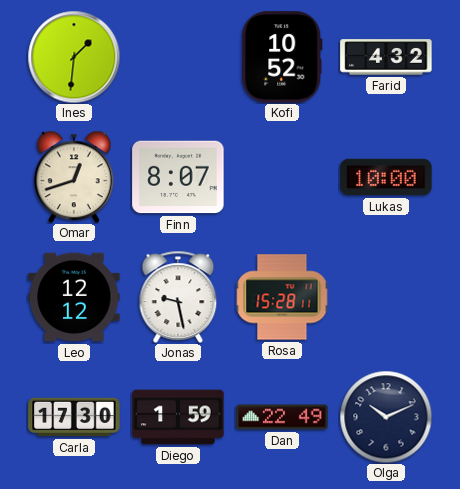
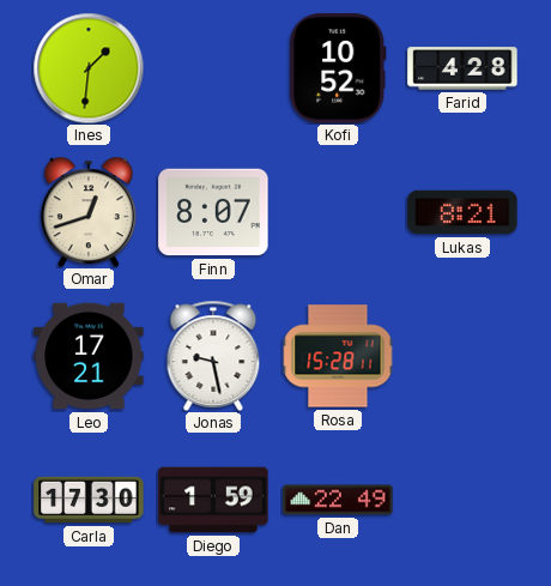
Farid: 4:32 -> 4:28
Lukas: 10:00 -> 8:21
Leo: 12:12 -> 17:21
Olga: 10:11 -> none
